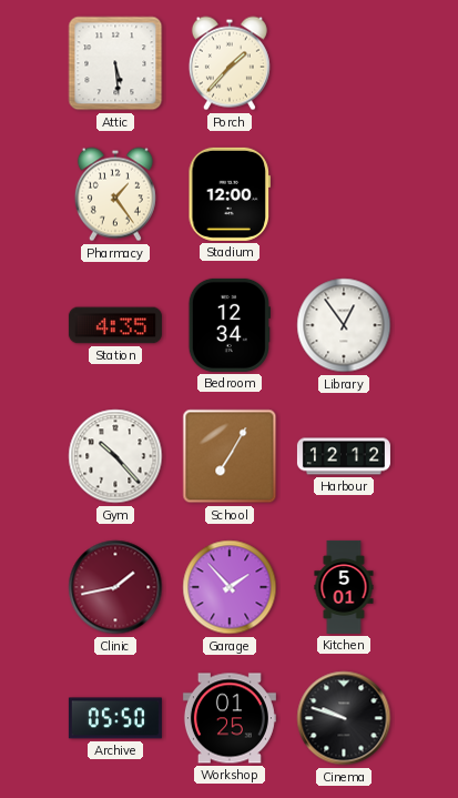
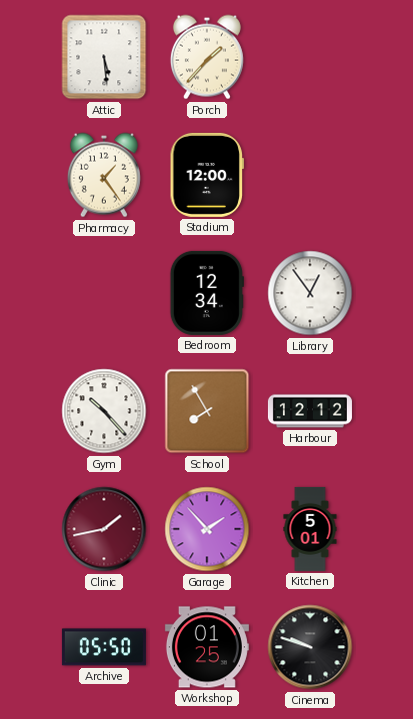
Station: 4:35 -> none
School: 7:05 -> 7:55
